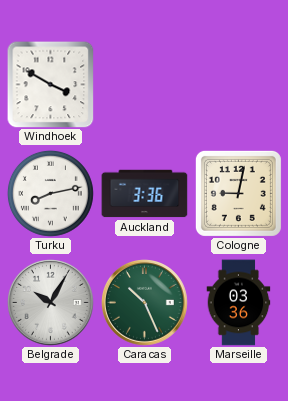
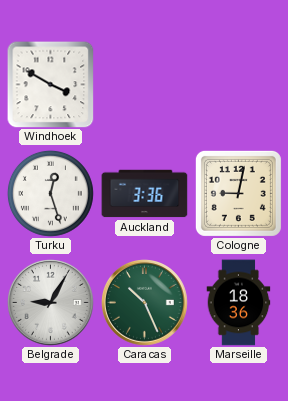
Turku: 8:13 -> 12:27
Belgrade: 10:05 -> 9:05
Marseille: 03:36 -> 18:36
